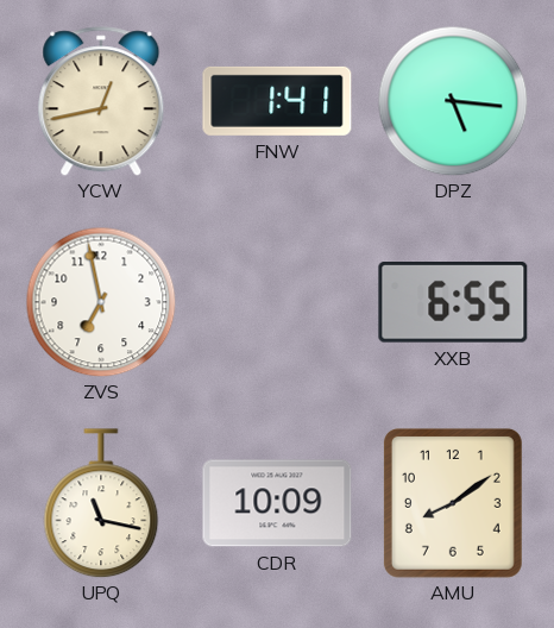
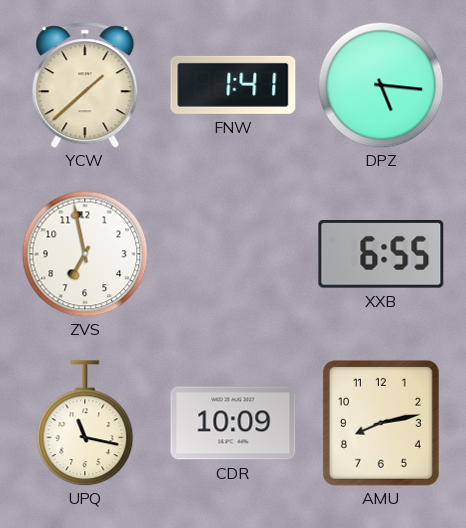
YCW: 12:43 -> 1:38
AMU: 8:09 -> 8:13
